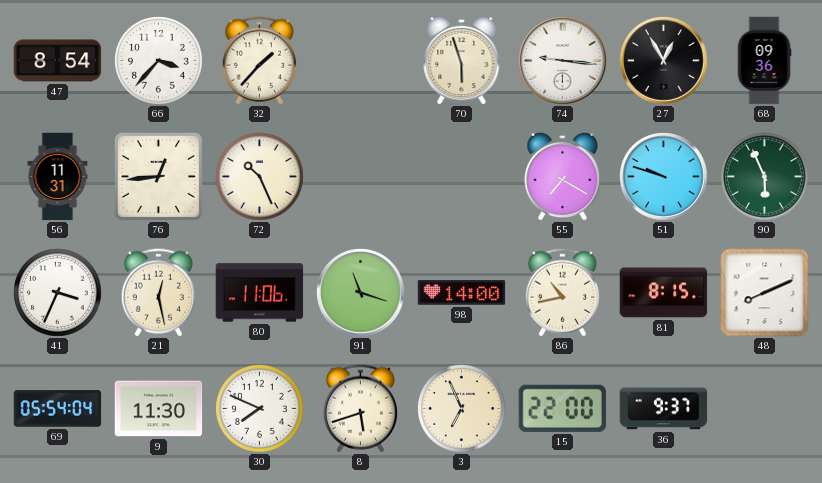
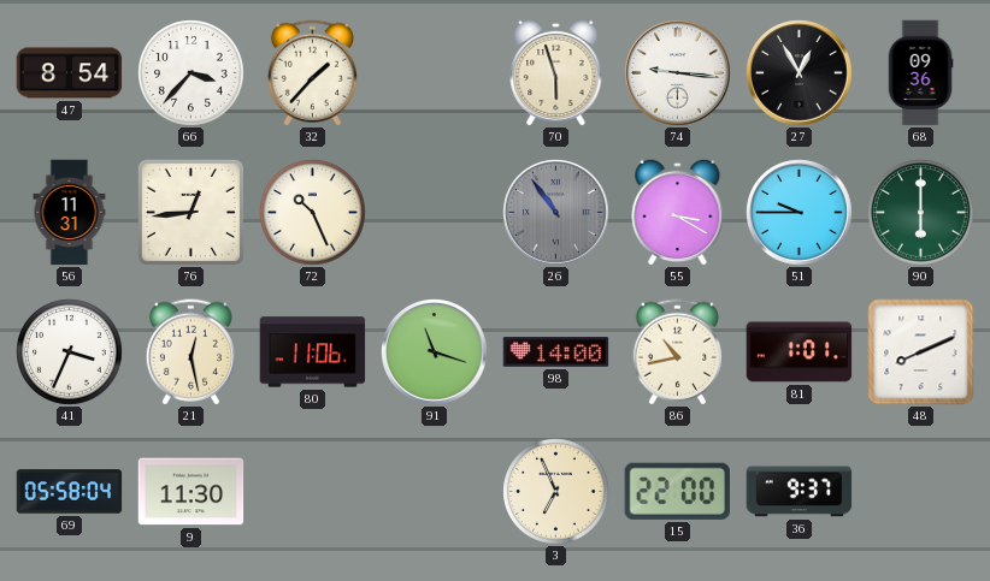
26: none -> 10:54
55: 7:20 -> 3:20
51: 9:48 -> 9:45
90: 5:56 -> 6:00
81: 8:15 -> 1:01
69: 05:54 -> 05:58
30: 7:49 -> none
8: 5:42 -> none
